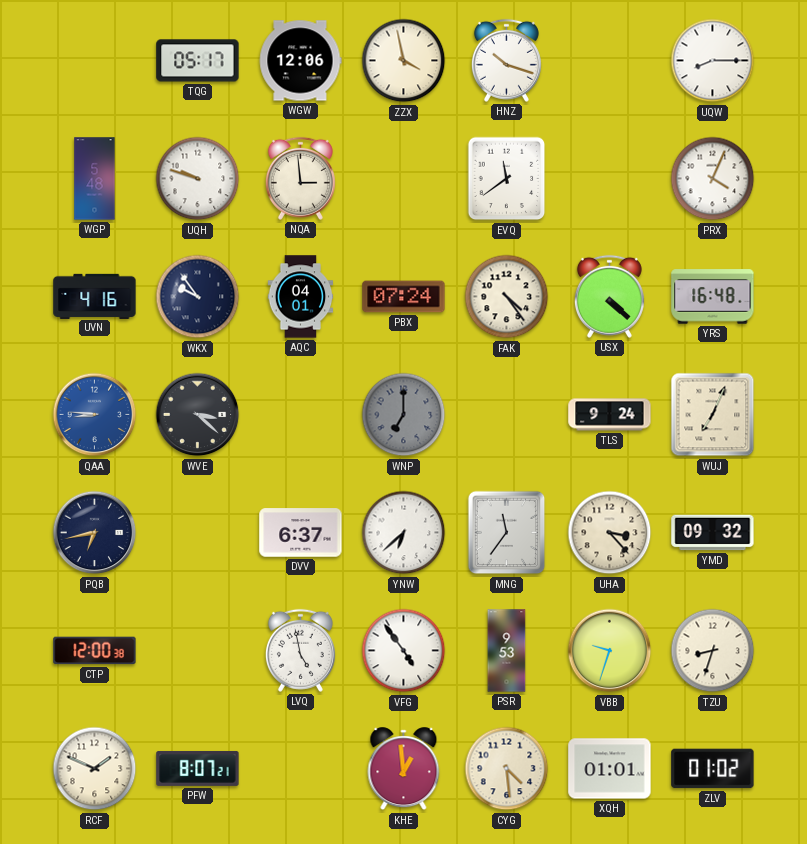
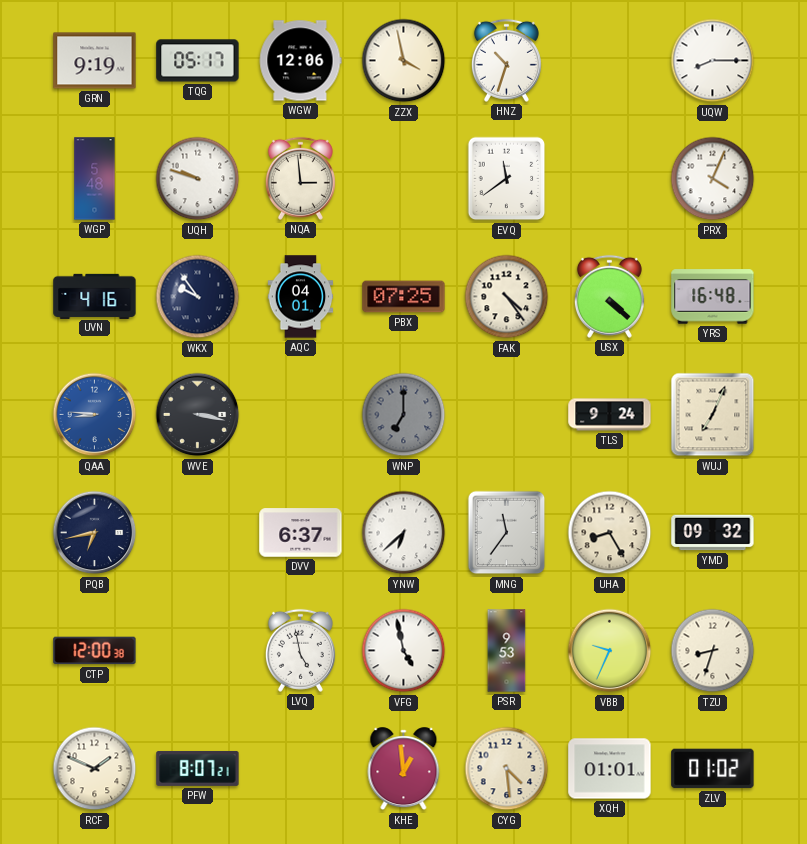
GRN: none -> 9:19
HNZ: 10:18 -> 10:33
PBX: 07:24 -> 07:25
WVE: 3:22 -> 3:17
UHA: 3:23 -> 8:25
VFG: 4:54 -> 4:58
VBB: 9:33 -> 9:34
